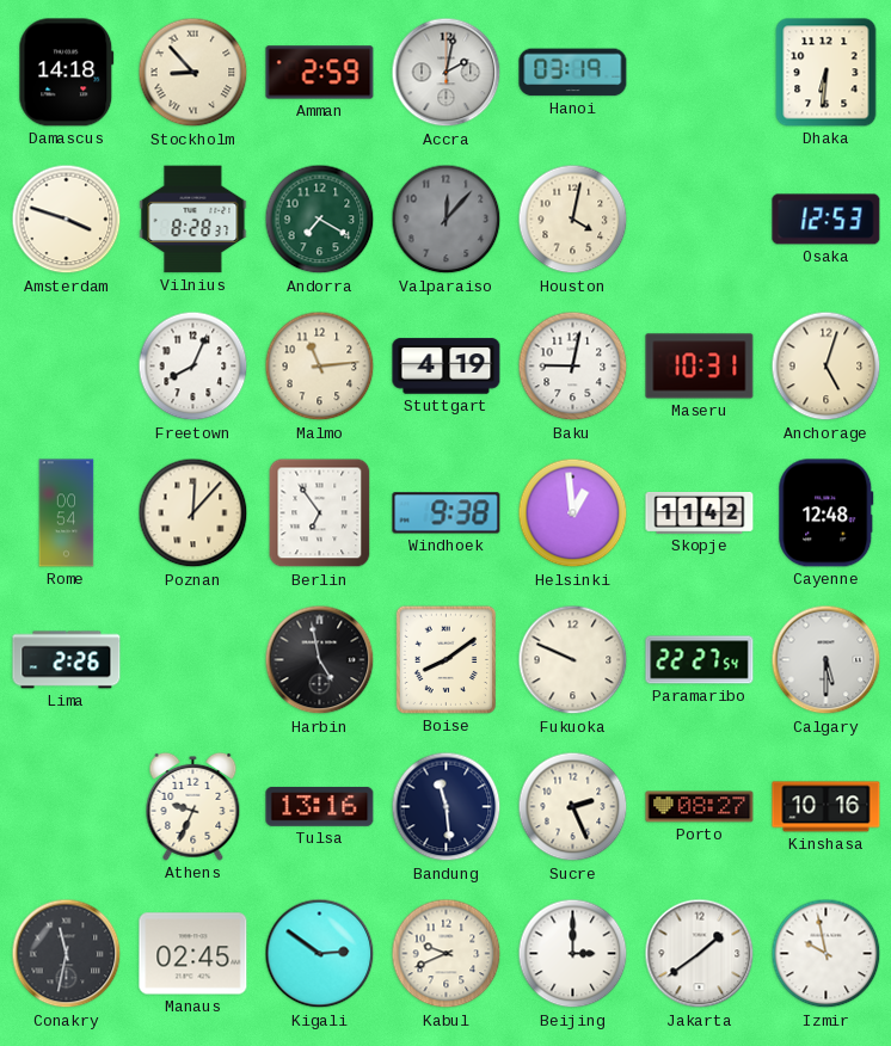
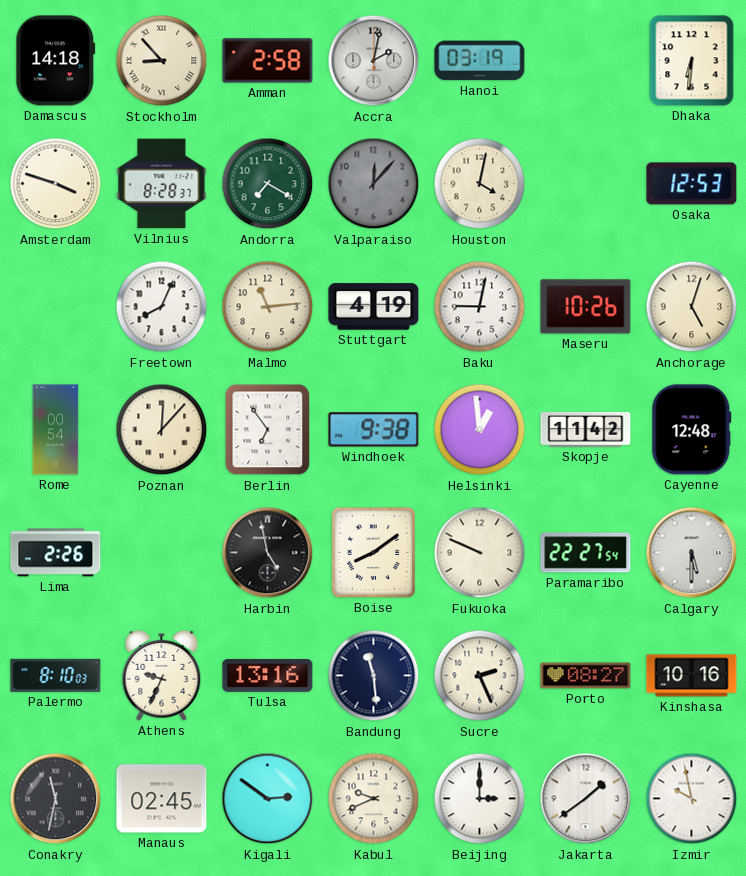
Amman: 2:59 -> 2:58
Maseru: 10:31 -> 10:26
Palermo: none -> 8:10
